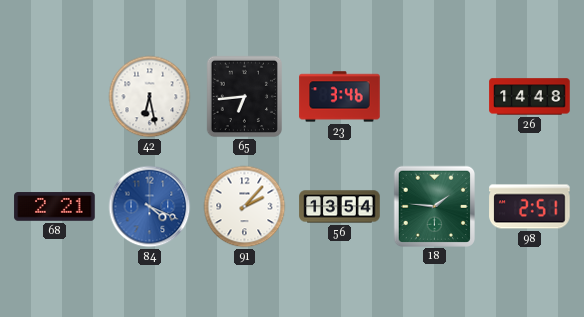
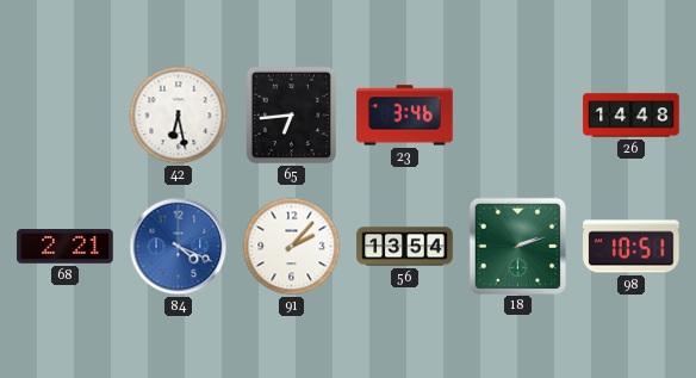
18: 1:46 -> 2:12
98: 2:51 -> 10:51
